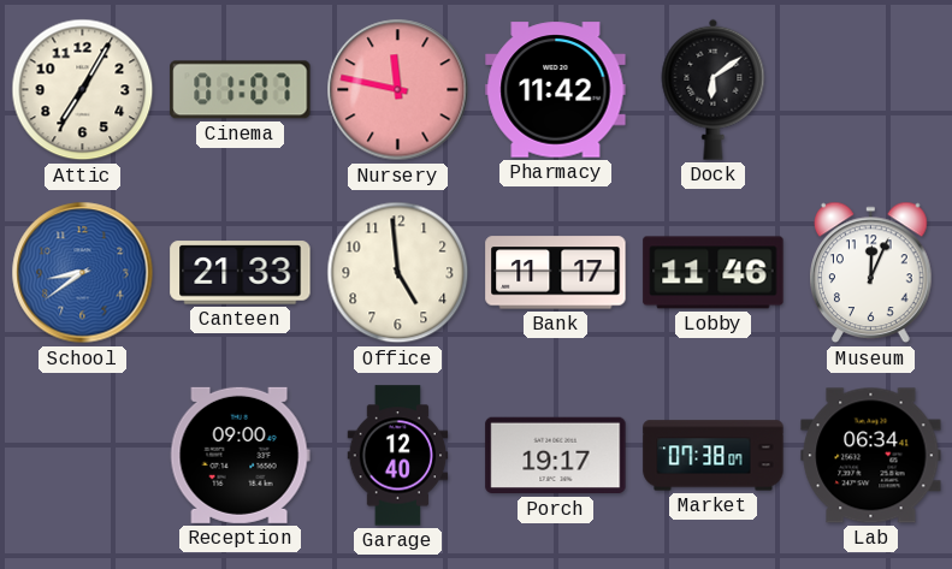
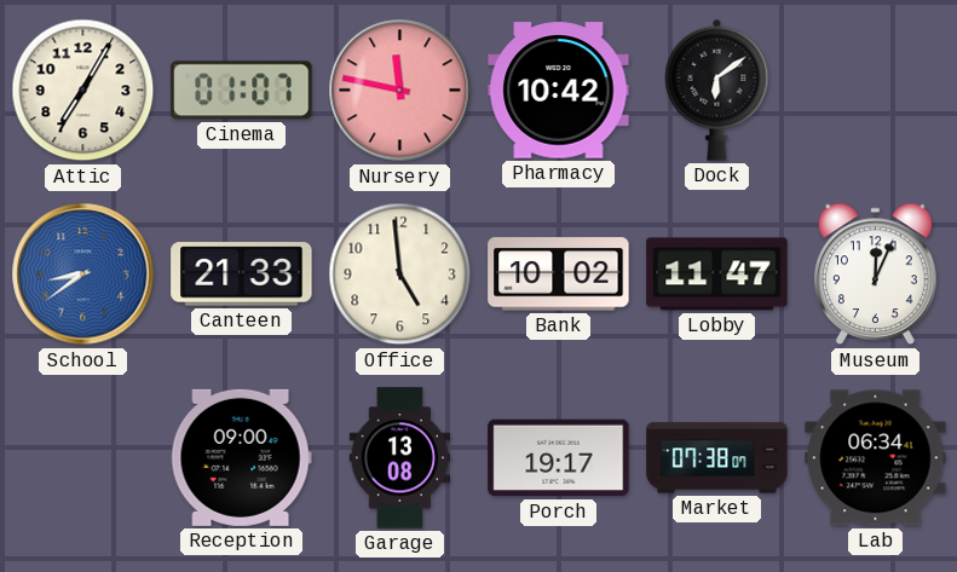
Pharmacy: 11:42 -> 10:42
Bank: 11:17 -> 10:02
Lobby: 11:46 -> 11:47
Garage: 12:40 -> 13:08
